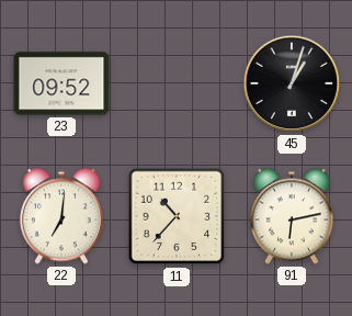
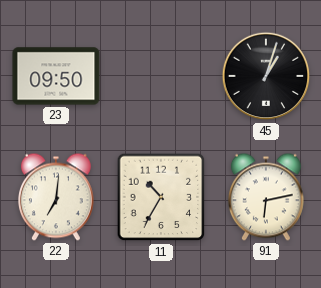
23: 09:52 -> 09:50
11: 10:37 -> 10:35
